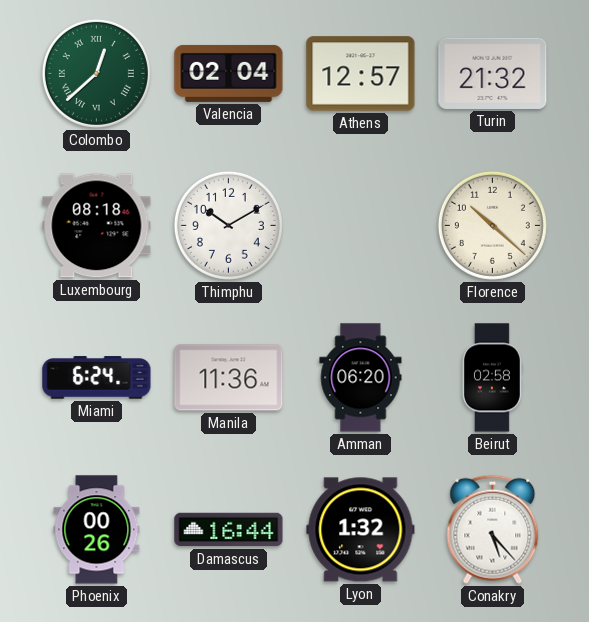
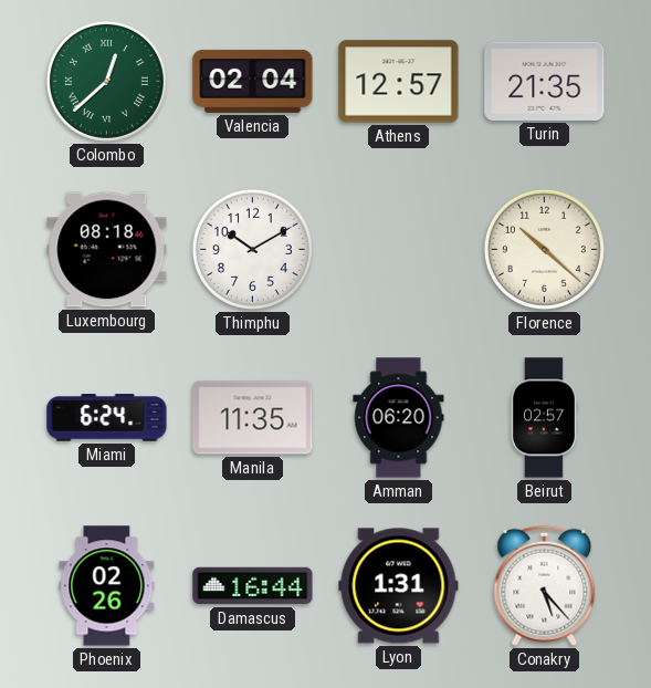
Turin: 21:32 -> 21:35
Manila: 11:36 -> 11:35
Beirut: 02:58 -> 02:57
Phoenix: 00:26 -> 02:26
Lyon: 1:32 -> 1:31
